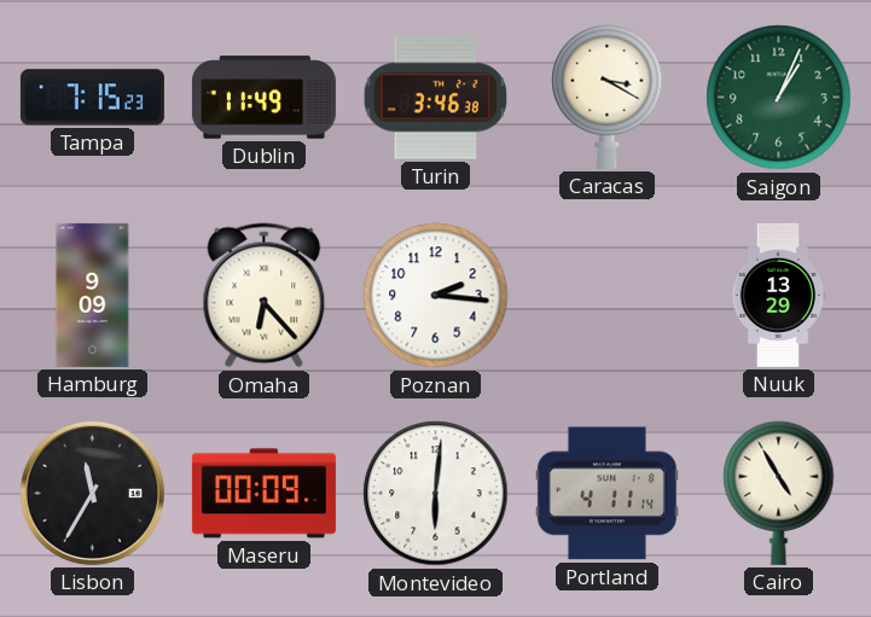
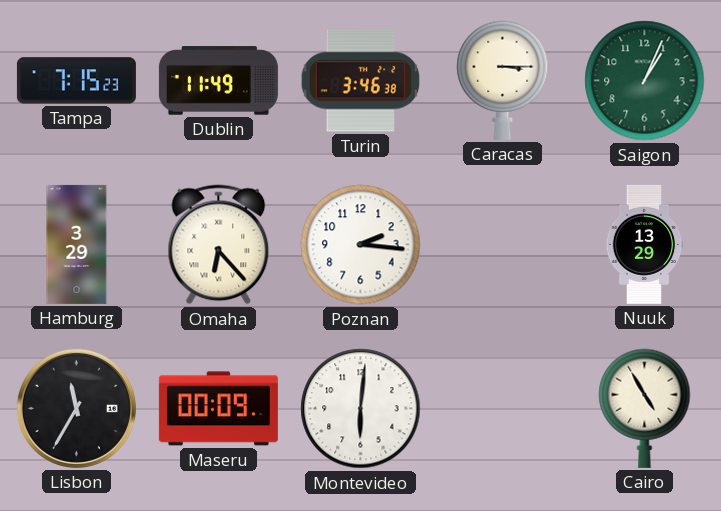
Caracas: 3:20 -> 3:15
Hamburg: 9:09 -> 3:29
Portland: 4:11 -> none
